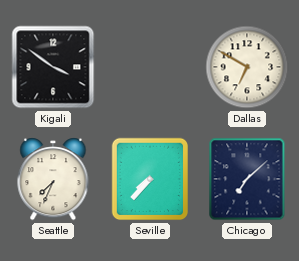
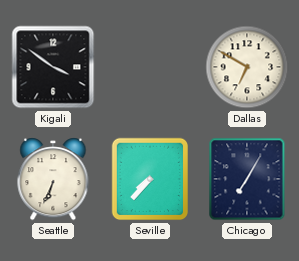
Seattle: 7:34 -> 6:34
Chicago: 7:08 -> 7:05
